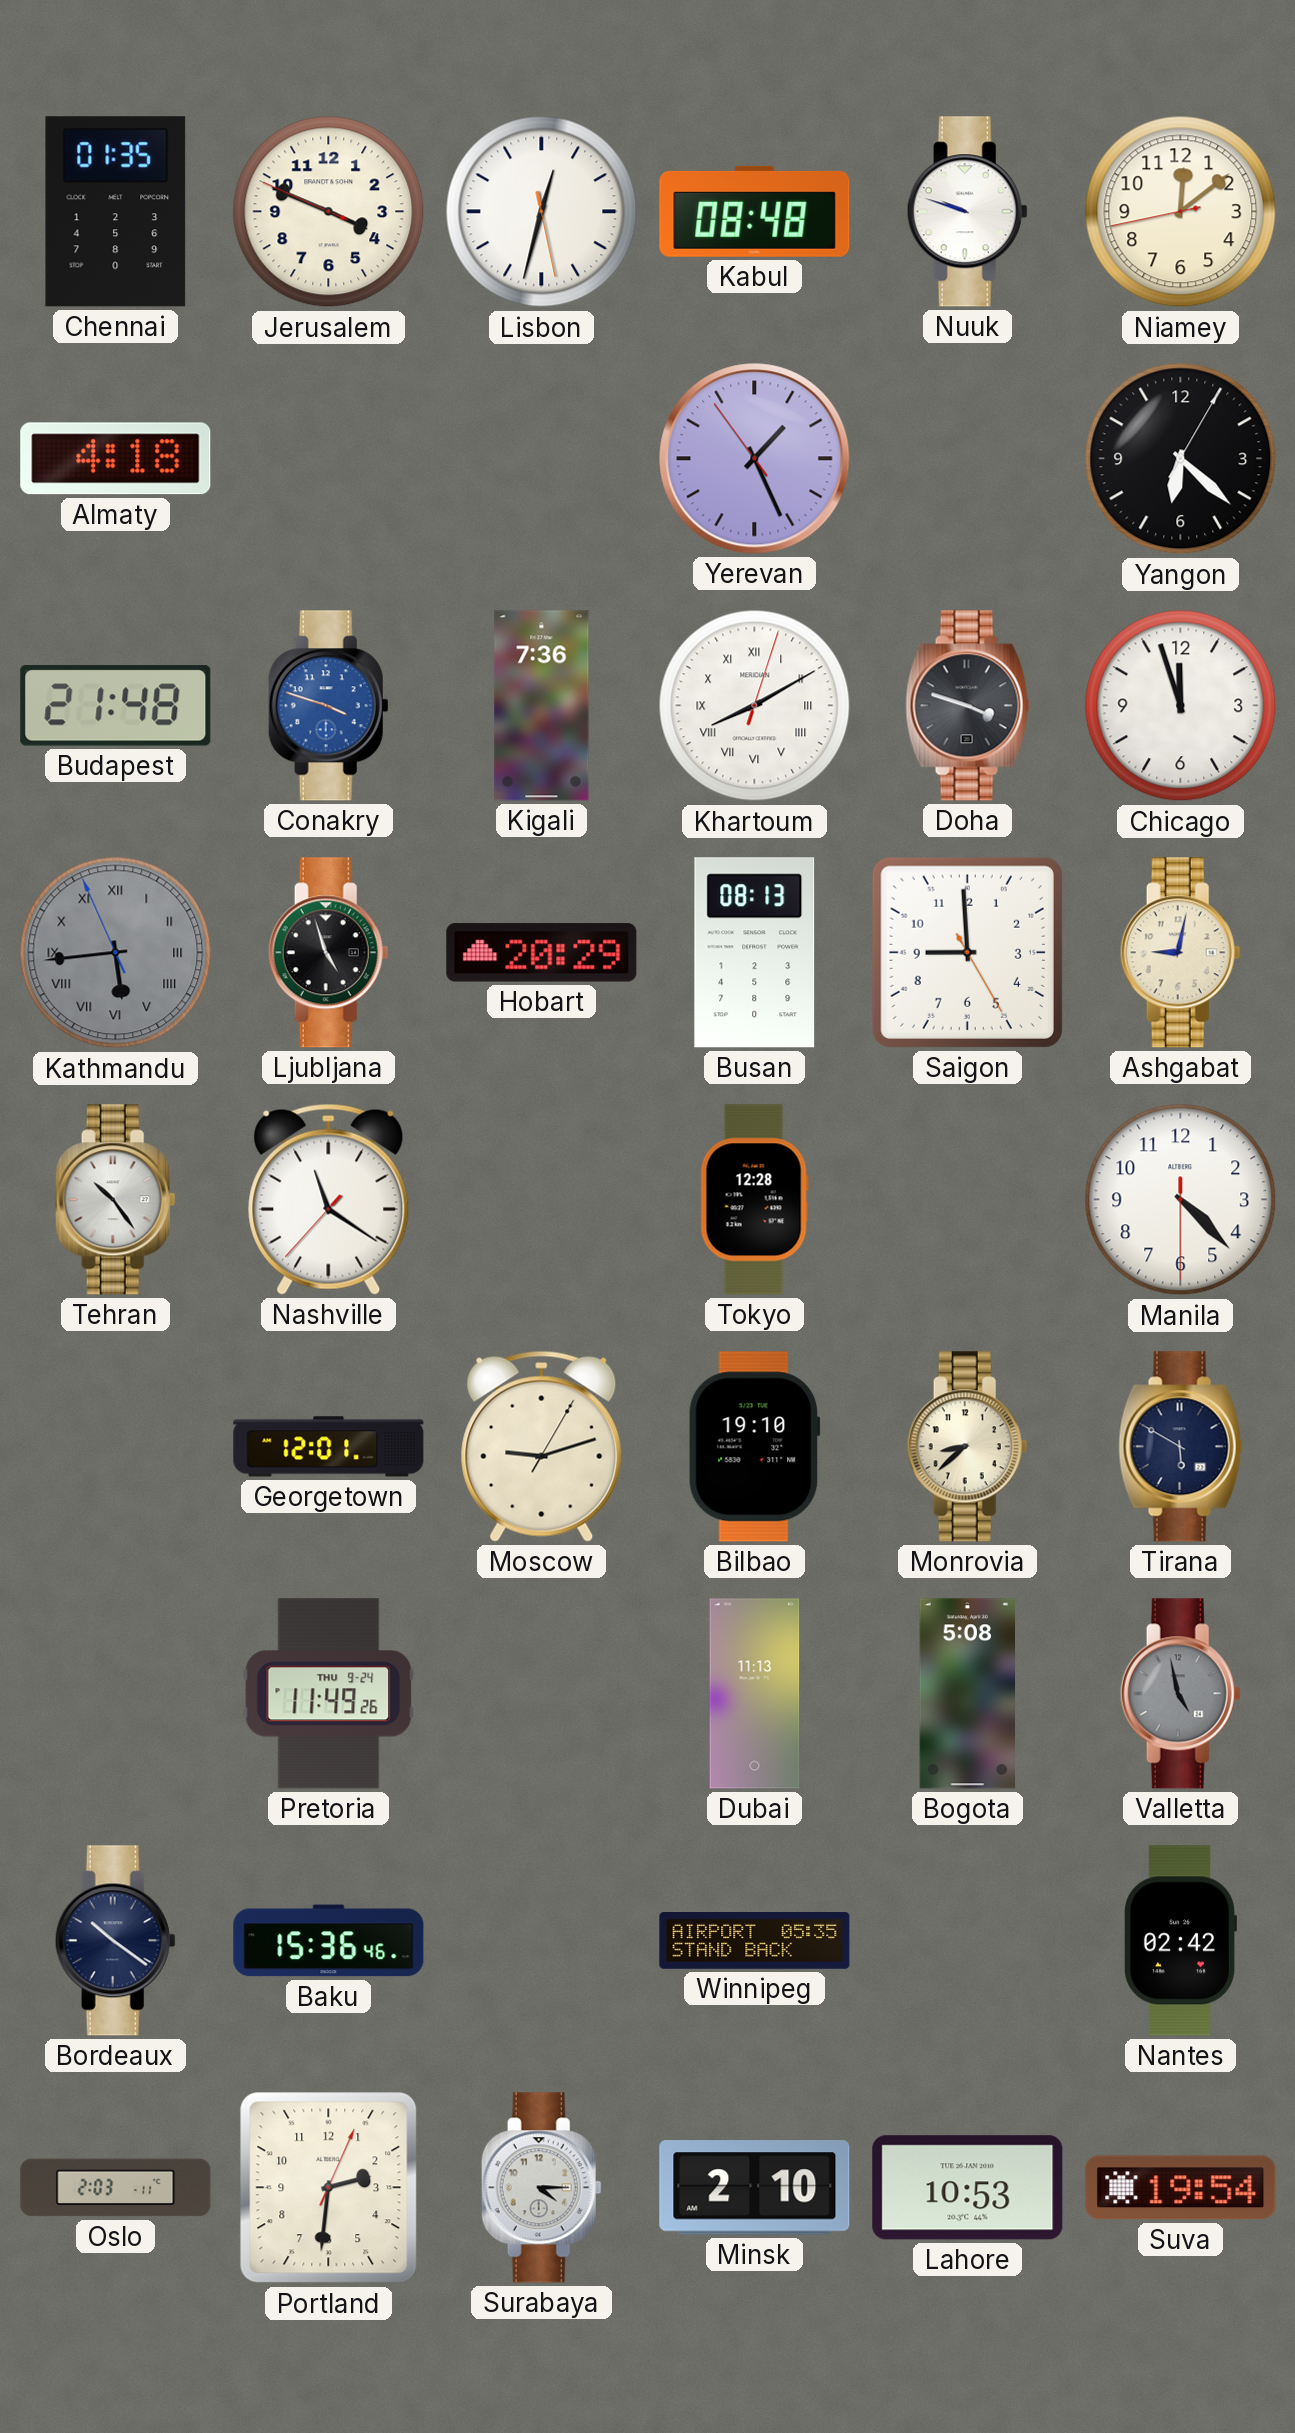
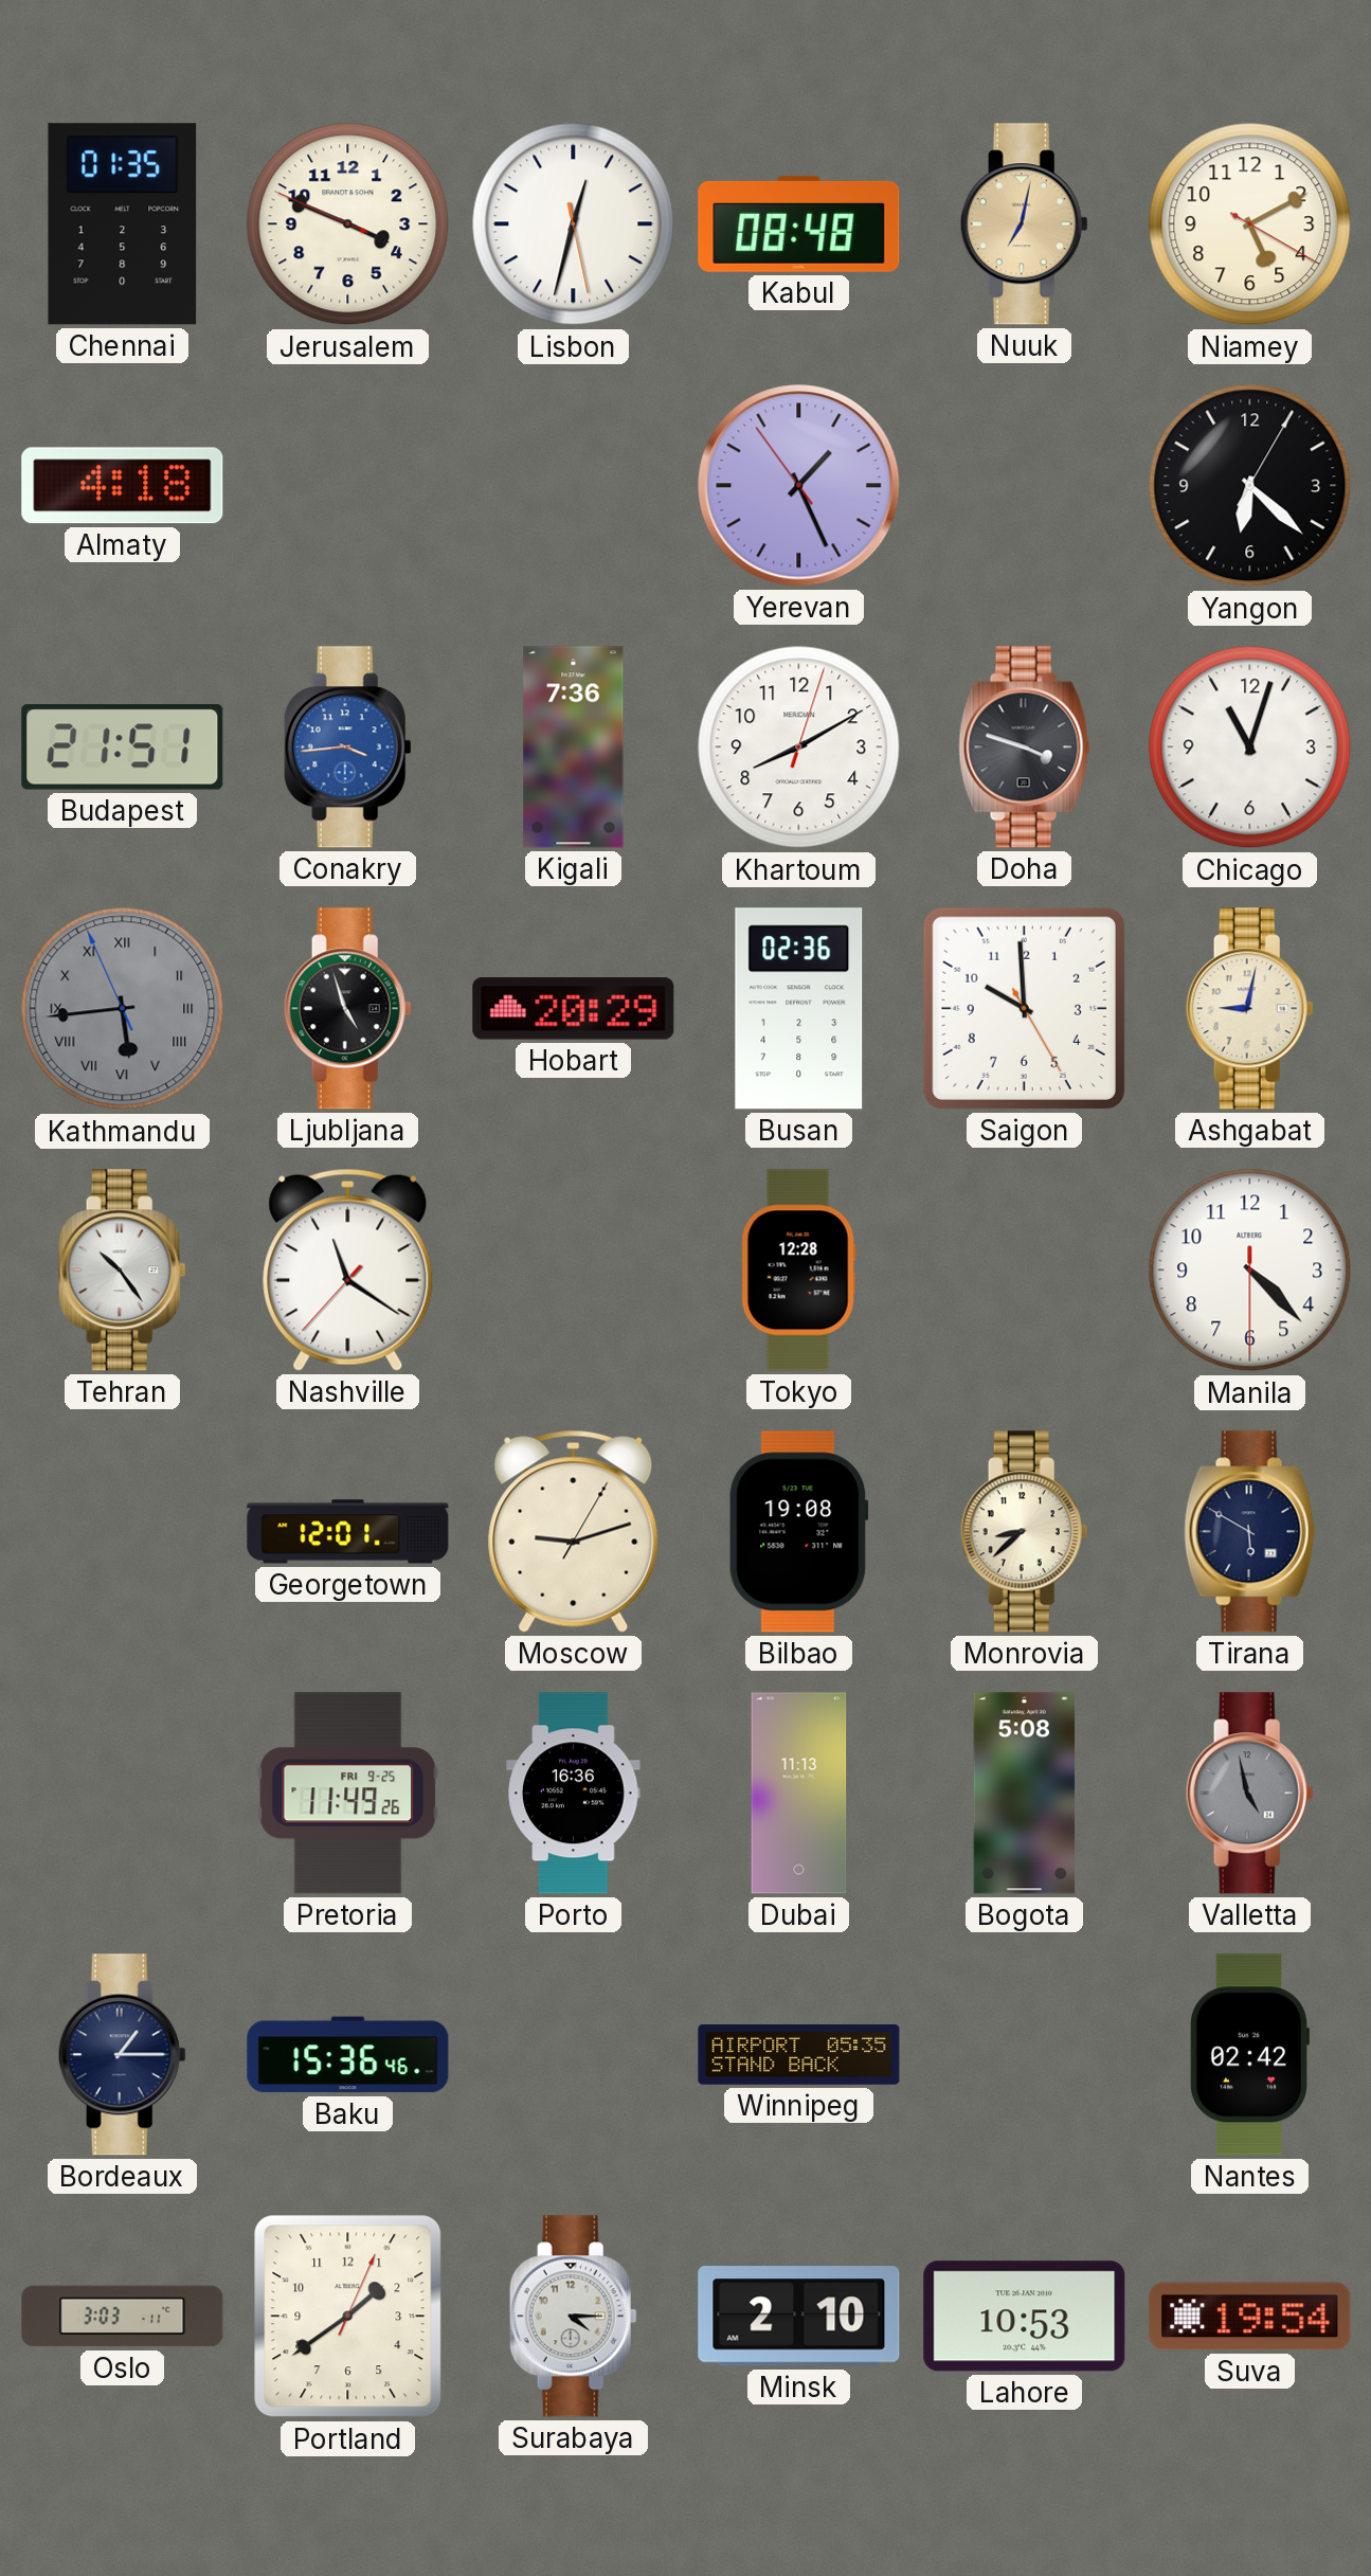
Nuuk: 9:48 -> 7:02
Nuuk dial: white -> champagne
Niamey: 12:08 -> 5:10
Budapest: 21:48 -> 21:51
Conakry: 3:48 -> 3:44
Khartoum numerals: Roman -> Arabic
Chicago: 11:57 -> 11:03
Busan: 08:13 -> 02:36
Saigon: 8:59 -> 9:59
Bilbao: 19:10 -> 19:08
Pretoria date: THU 9-24 -> FRI 9-25
Porto: none -> 16:36
Bordeaux: 10:21 -> 1:15
Oslo: 2:03 -> 3:03
Portland: 2:31 -> 1:39
